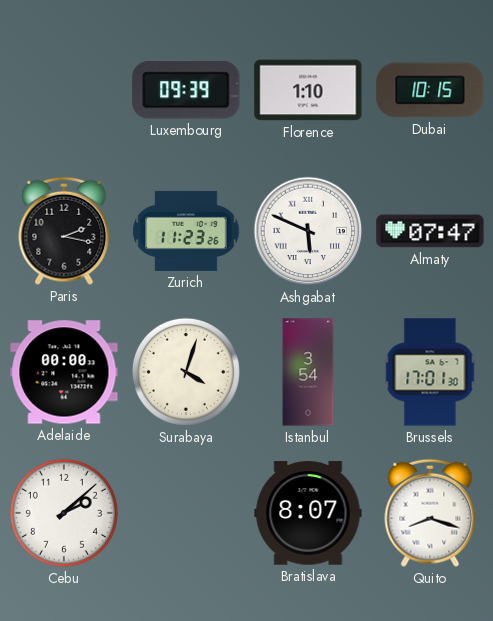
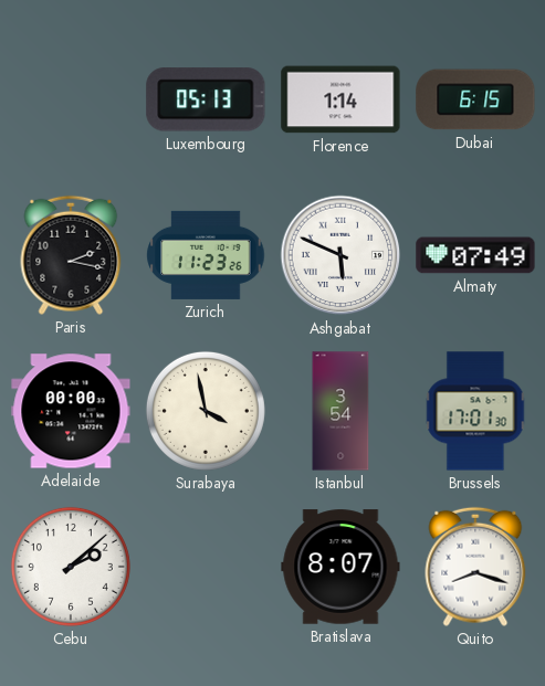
Luxembourg: 09:39 -> 05:13
Florence: 1:10 -> 1:14
Dubai: 10:15 -> 6:15
Almaty: 07:47 -> 07:49
Surabaya: 4:03 -> 3:58
